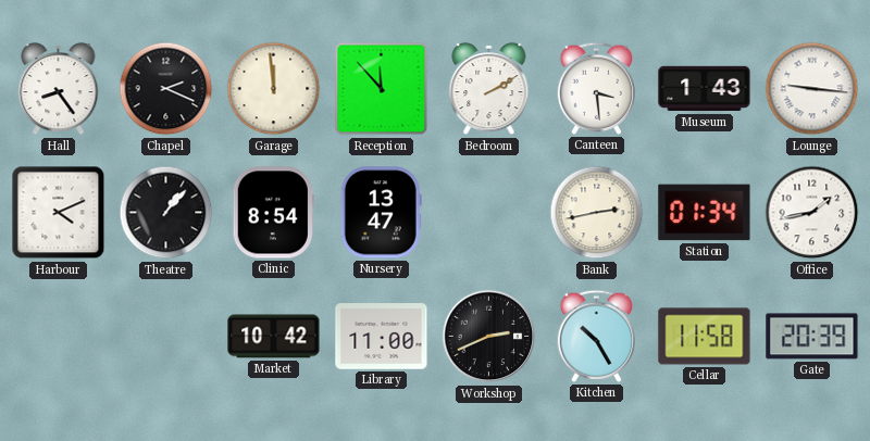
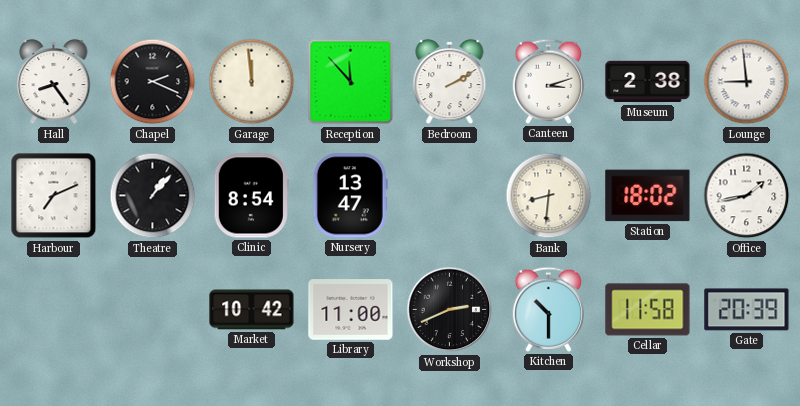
Canteen: 3:29 -> 3:12
Museum: 1:43 -> 2:38
Lounge: 9:16 -> 8:59
Harbour: 4:11 -> 7:11
Bank: 2:43 -> 8:31
Station: 01:34 -> 18:02
Kitchen: 10:25 -> 10:30
